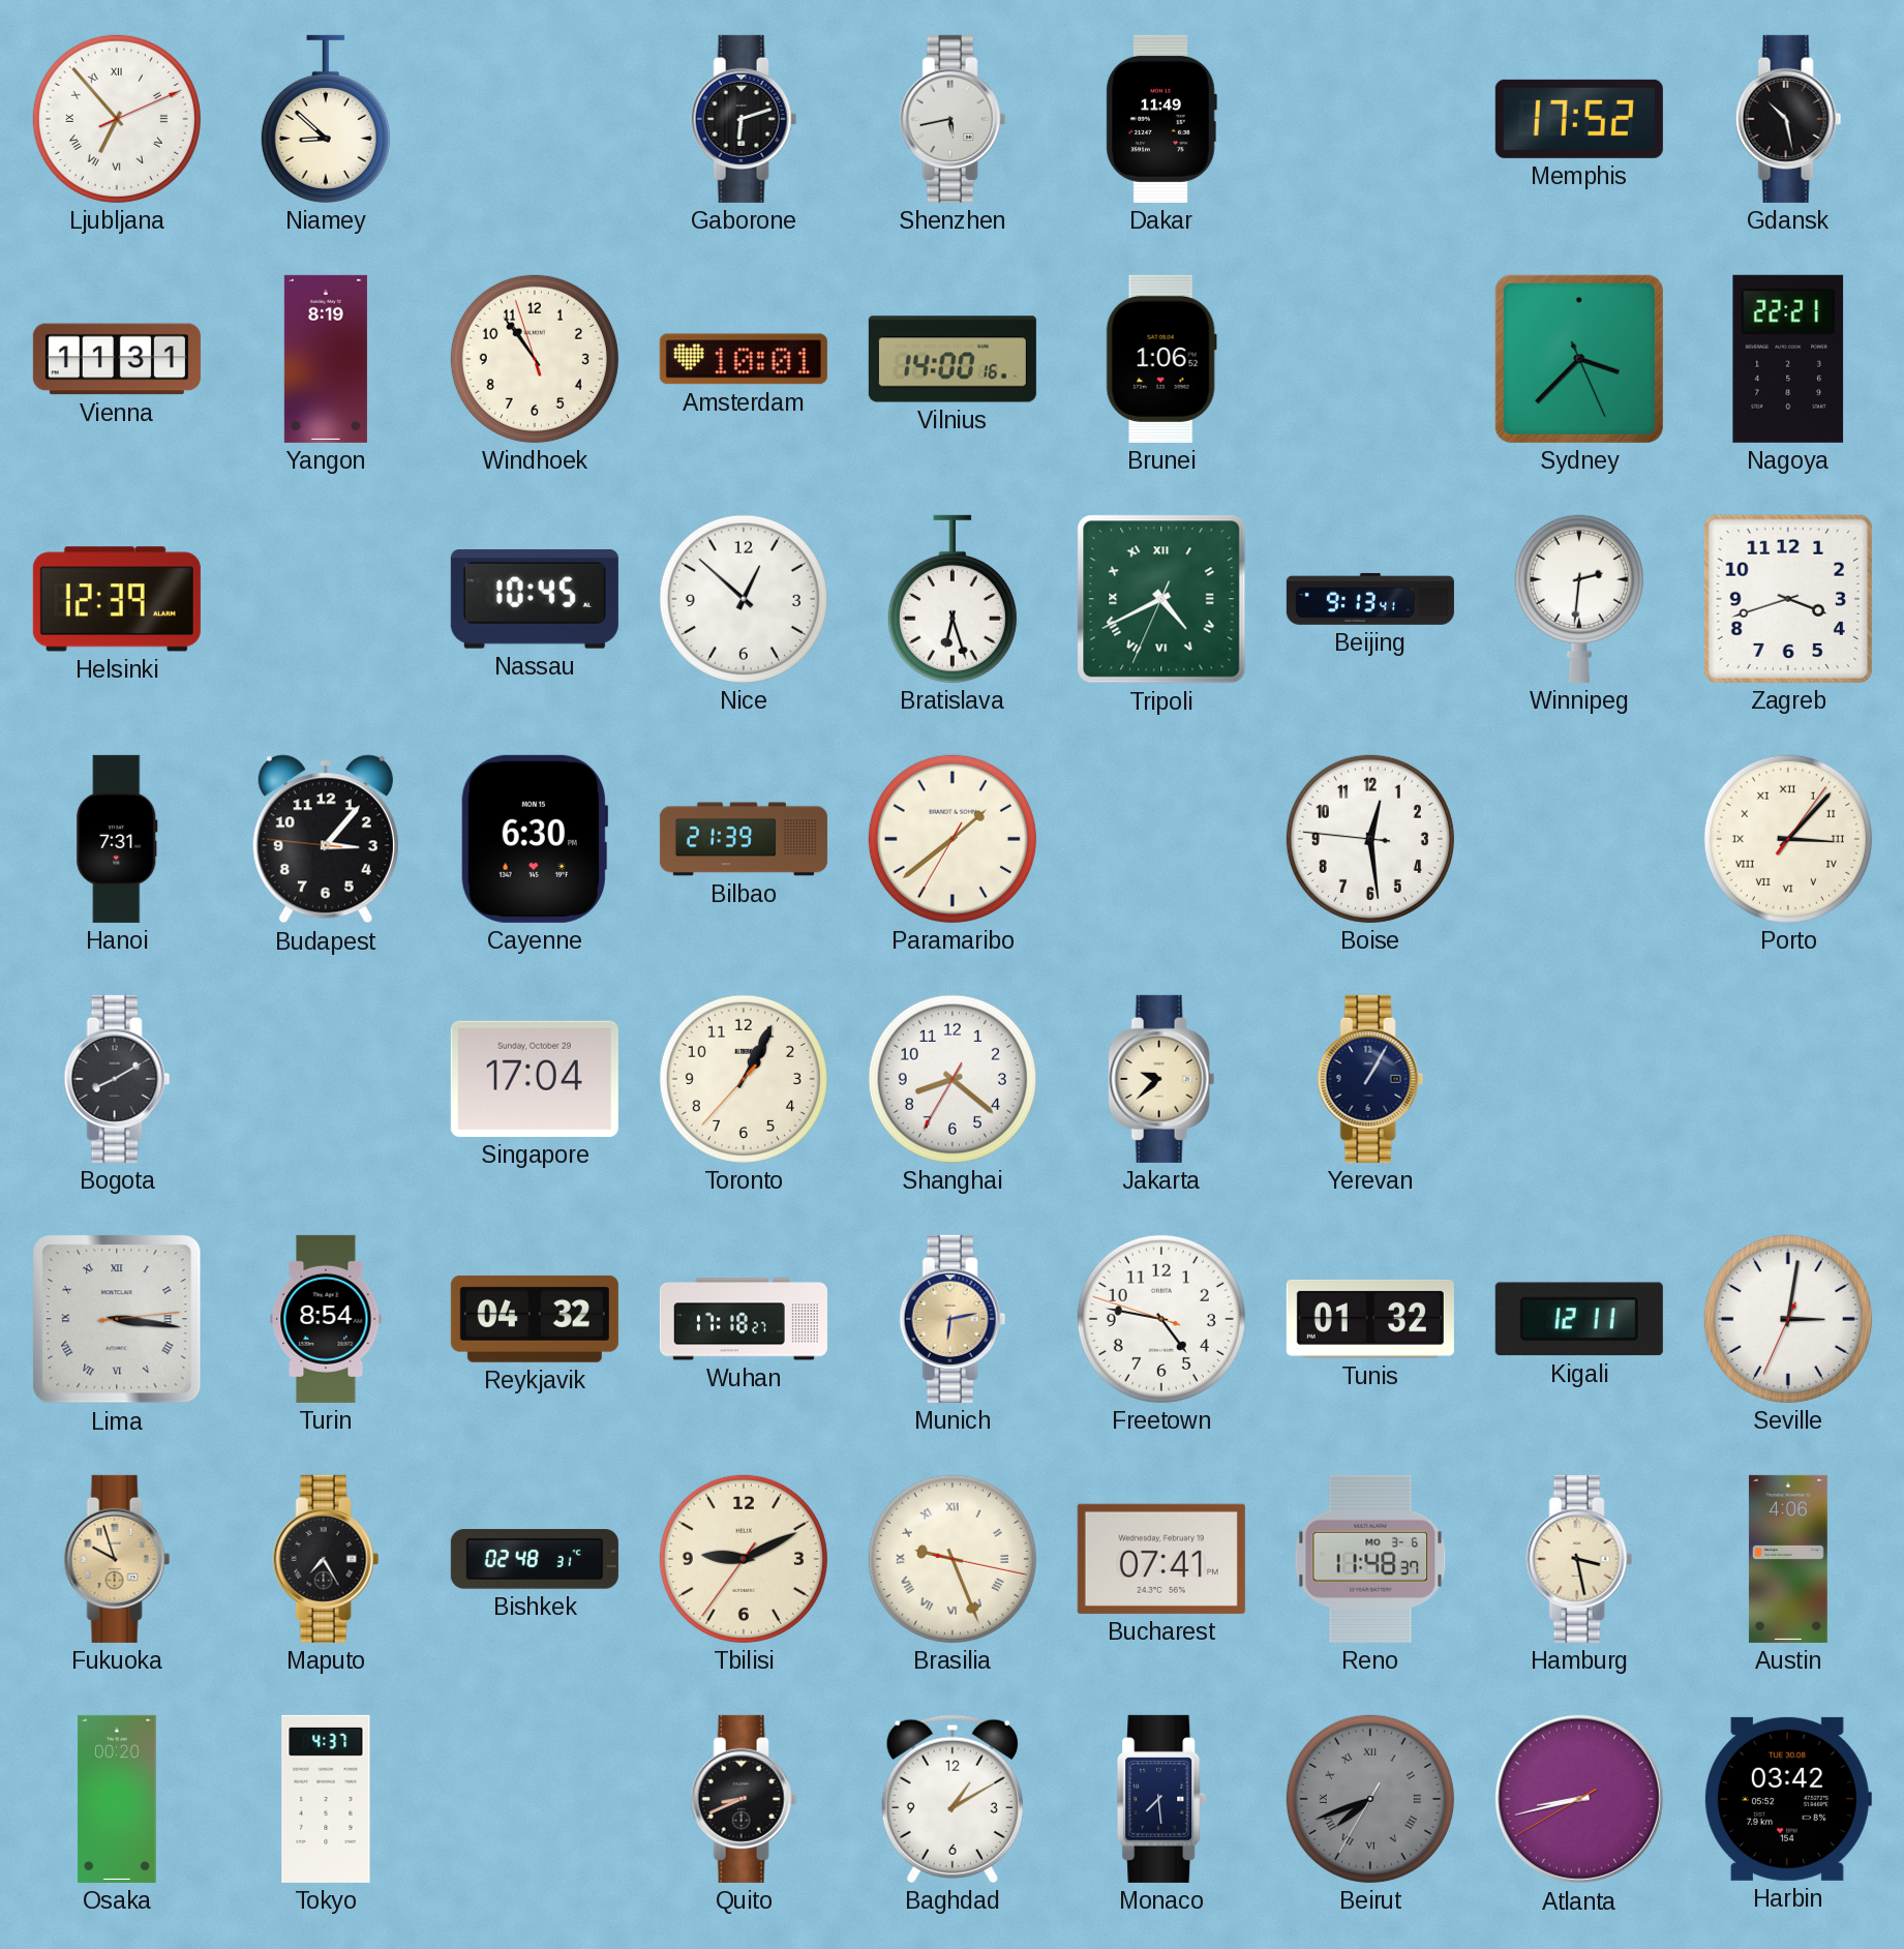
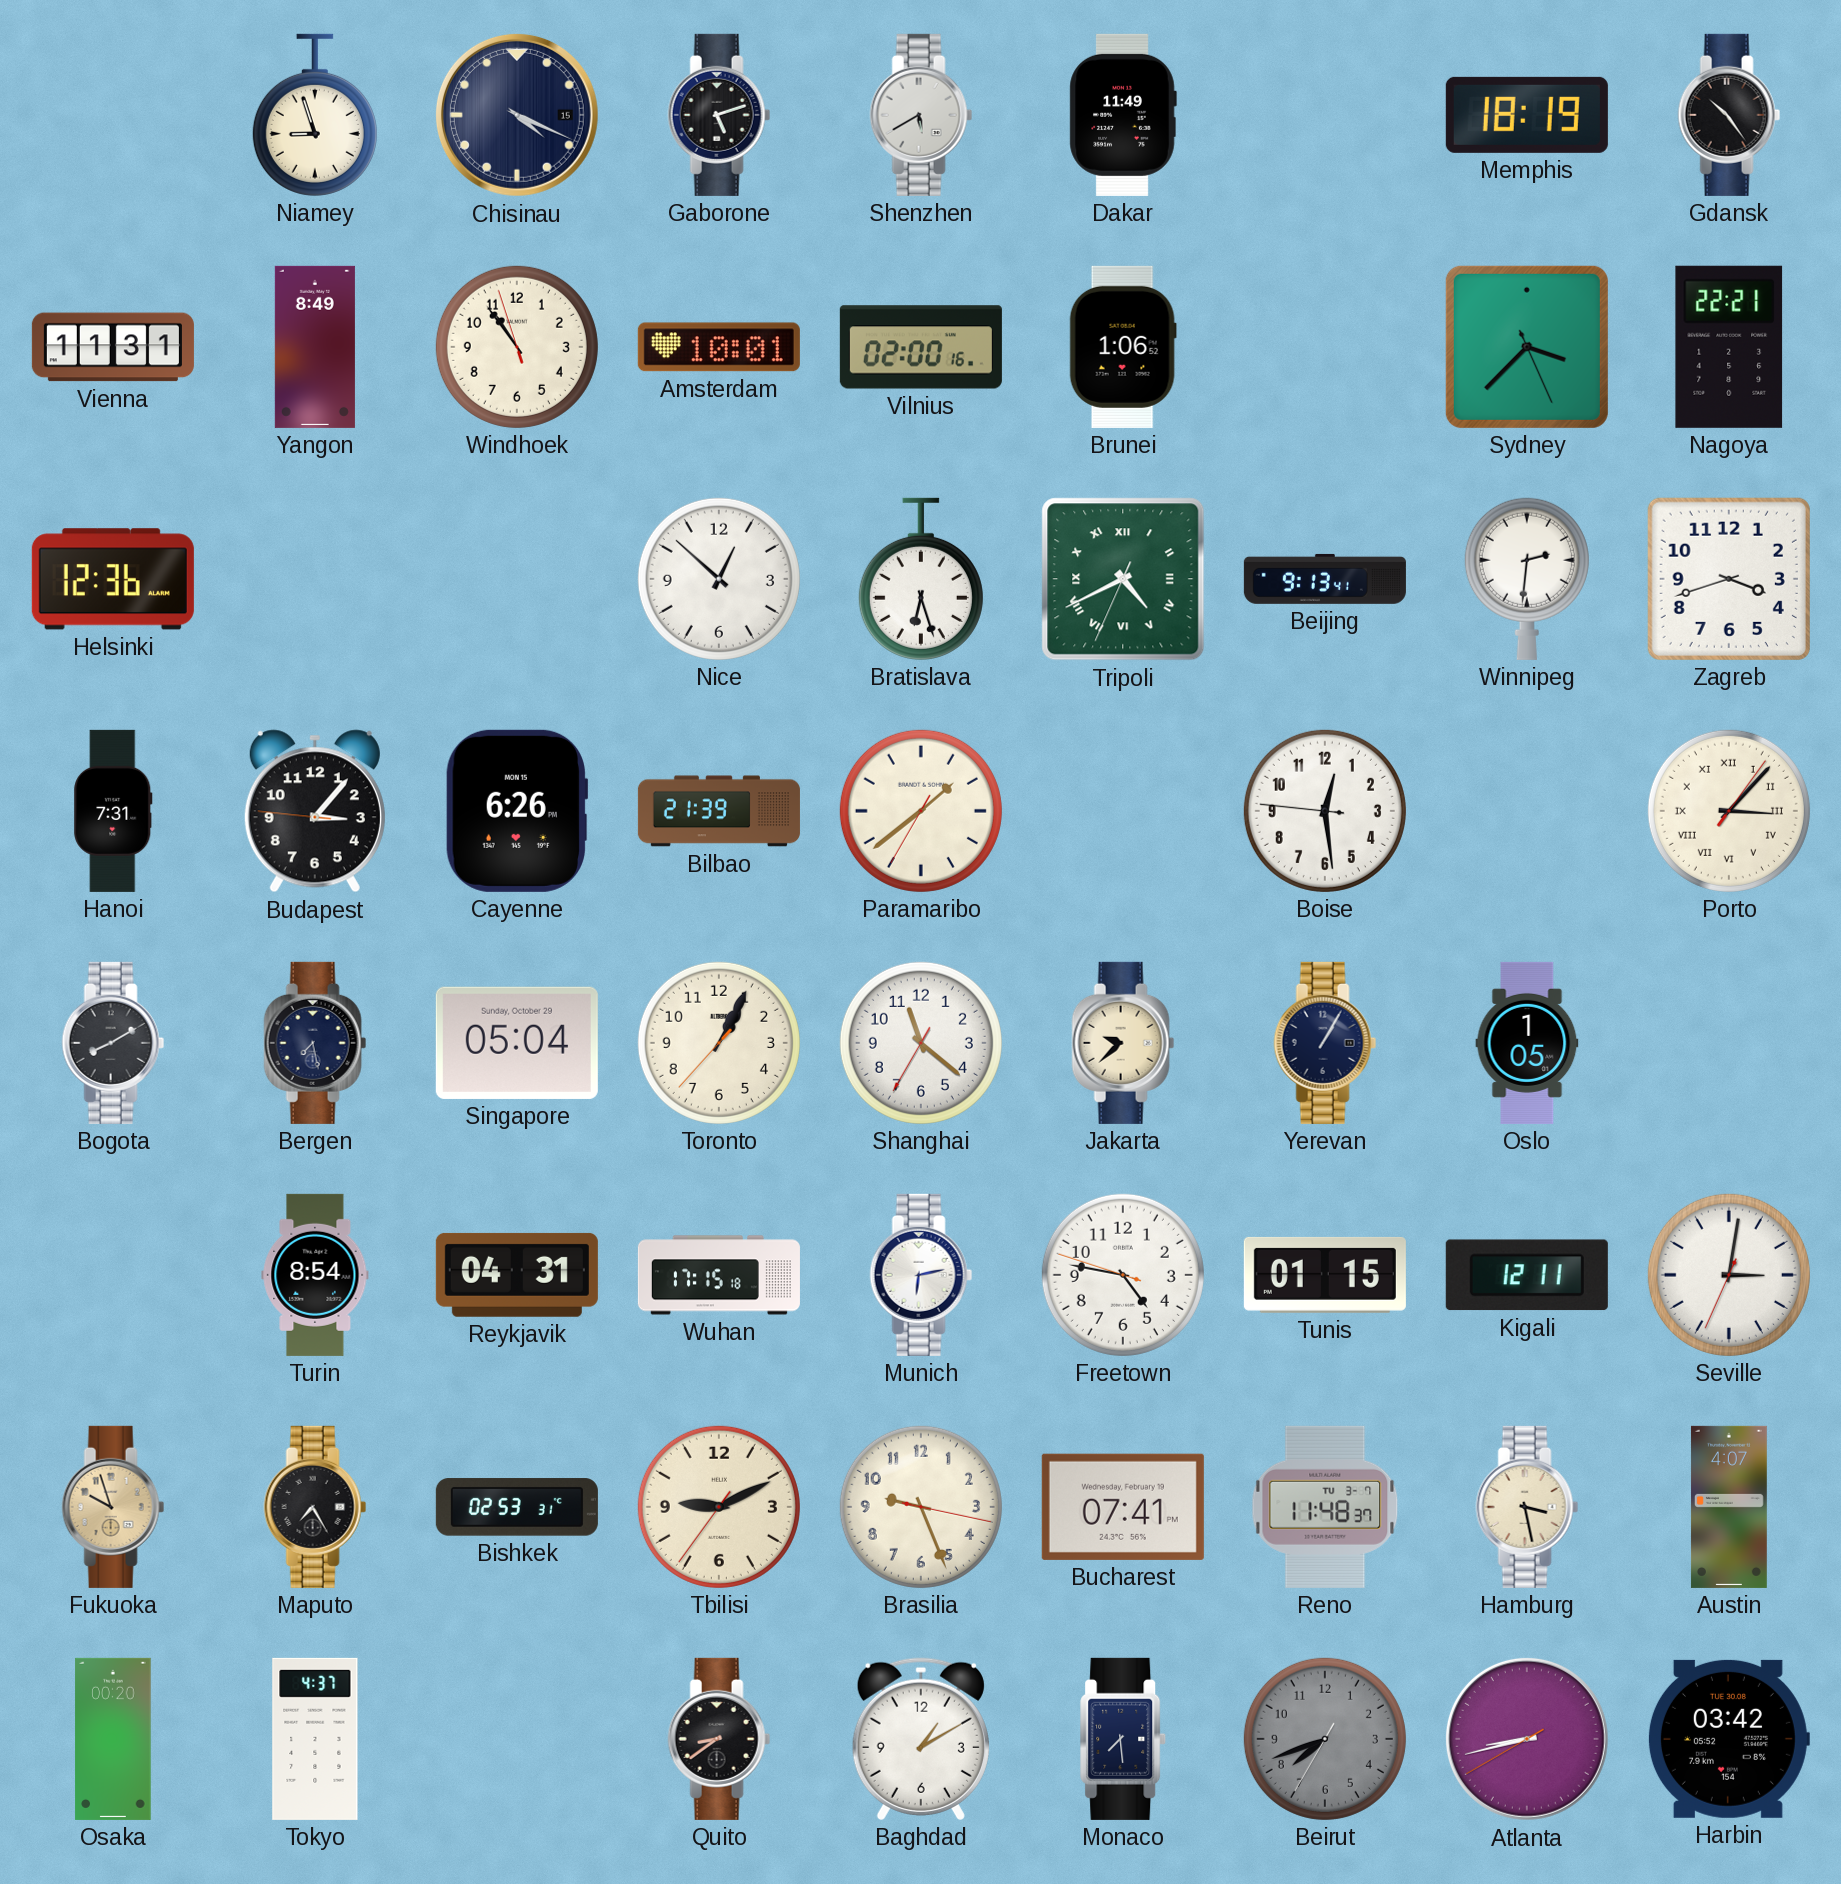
Ljubljana: 6:53 -> none
Niamey: 8:52 -> 8:57
Chisinau: none -> 4:19
Gaborone: 6:12 -> 5:12
Shenzhen: 5:43 -> 5:40
Memphis: 17:52 -> 18:19
Gdansk: 10:28 -> 10:24
Yangon: 8:19 -> 8:49
Vilnius: 14:00 -> 02:00
Helsinki: 12:39 -> 12:36
Nassau: 10:45 -> none
Cayenne: 6:30 -> 6:26
Bergen: none -> 7:28
Singapore: 17:04 -> 05:04
Shanghai: 8:21 -> 11:21
Oslo: none -> 1:05
Lima: 3:16 -> none
Reykjavik: 04:32 -> 04:31
Wuhan: 17:18 -> 17:15
Munich dial: champagne -> white
Tunis: 01:32 -> 01:15
Bishkek: 02:48 -> 02:53
Brasilia numerals: Roman -> Arabic
Reno date: MO 3-6 -> TU 3-7
Austin: 4:06 -> 4:07
Quito: 8:41 -> 8:39
Beirut numerals: Roman -> Arabic
